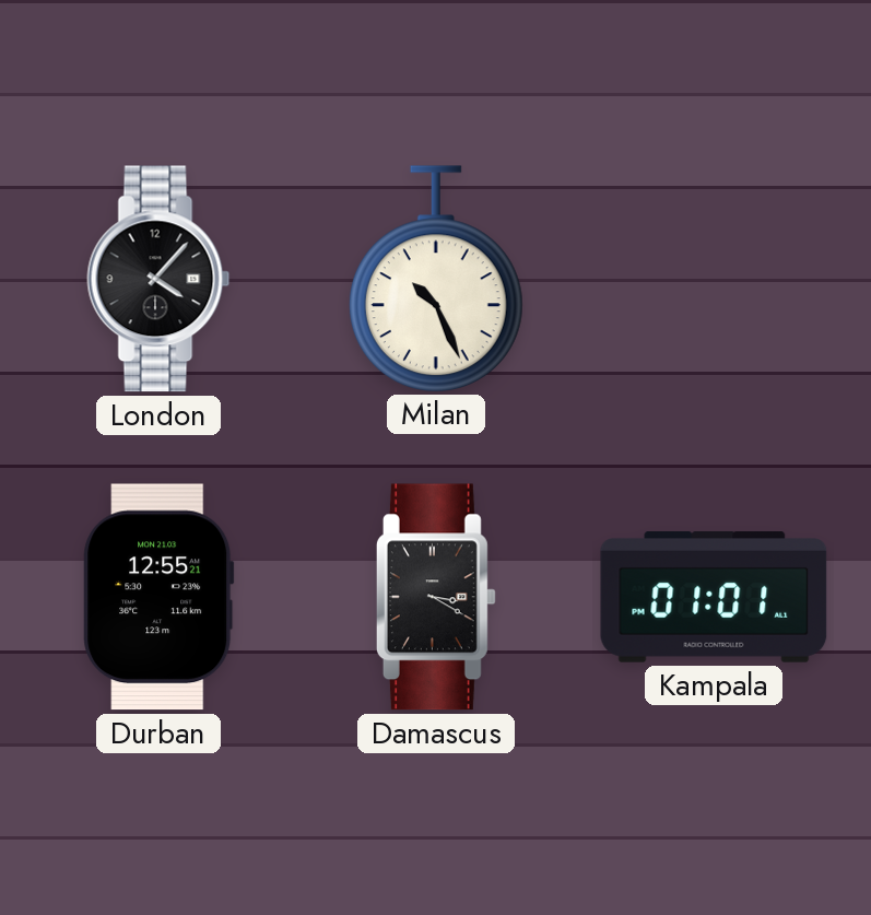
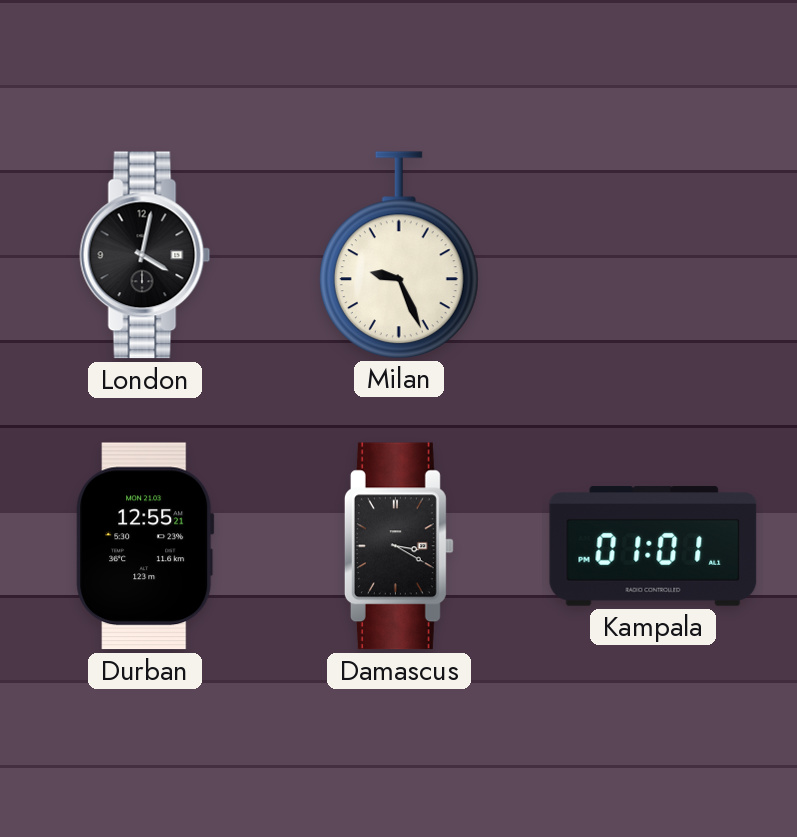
London: 4:07 -> 4:02
Milan: 10:26 -> 9:26
